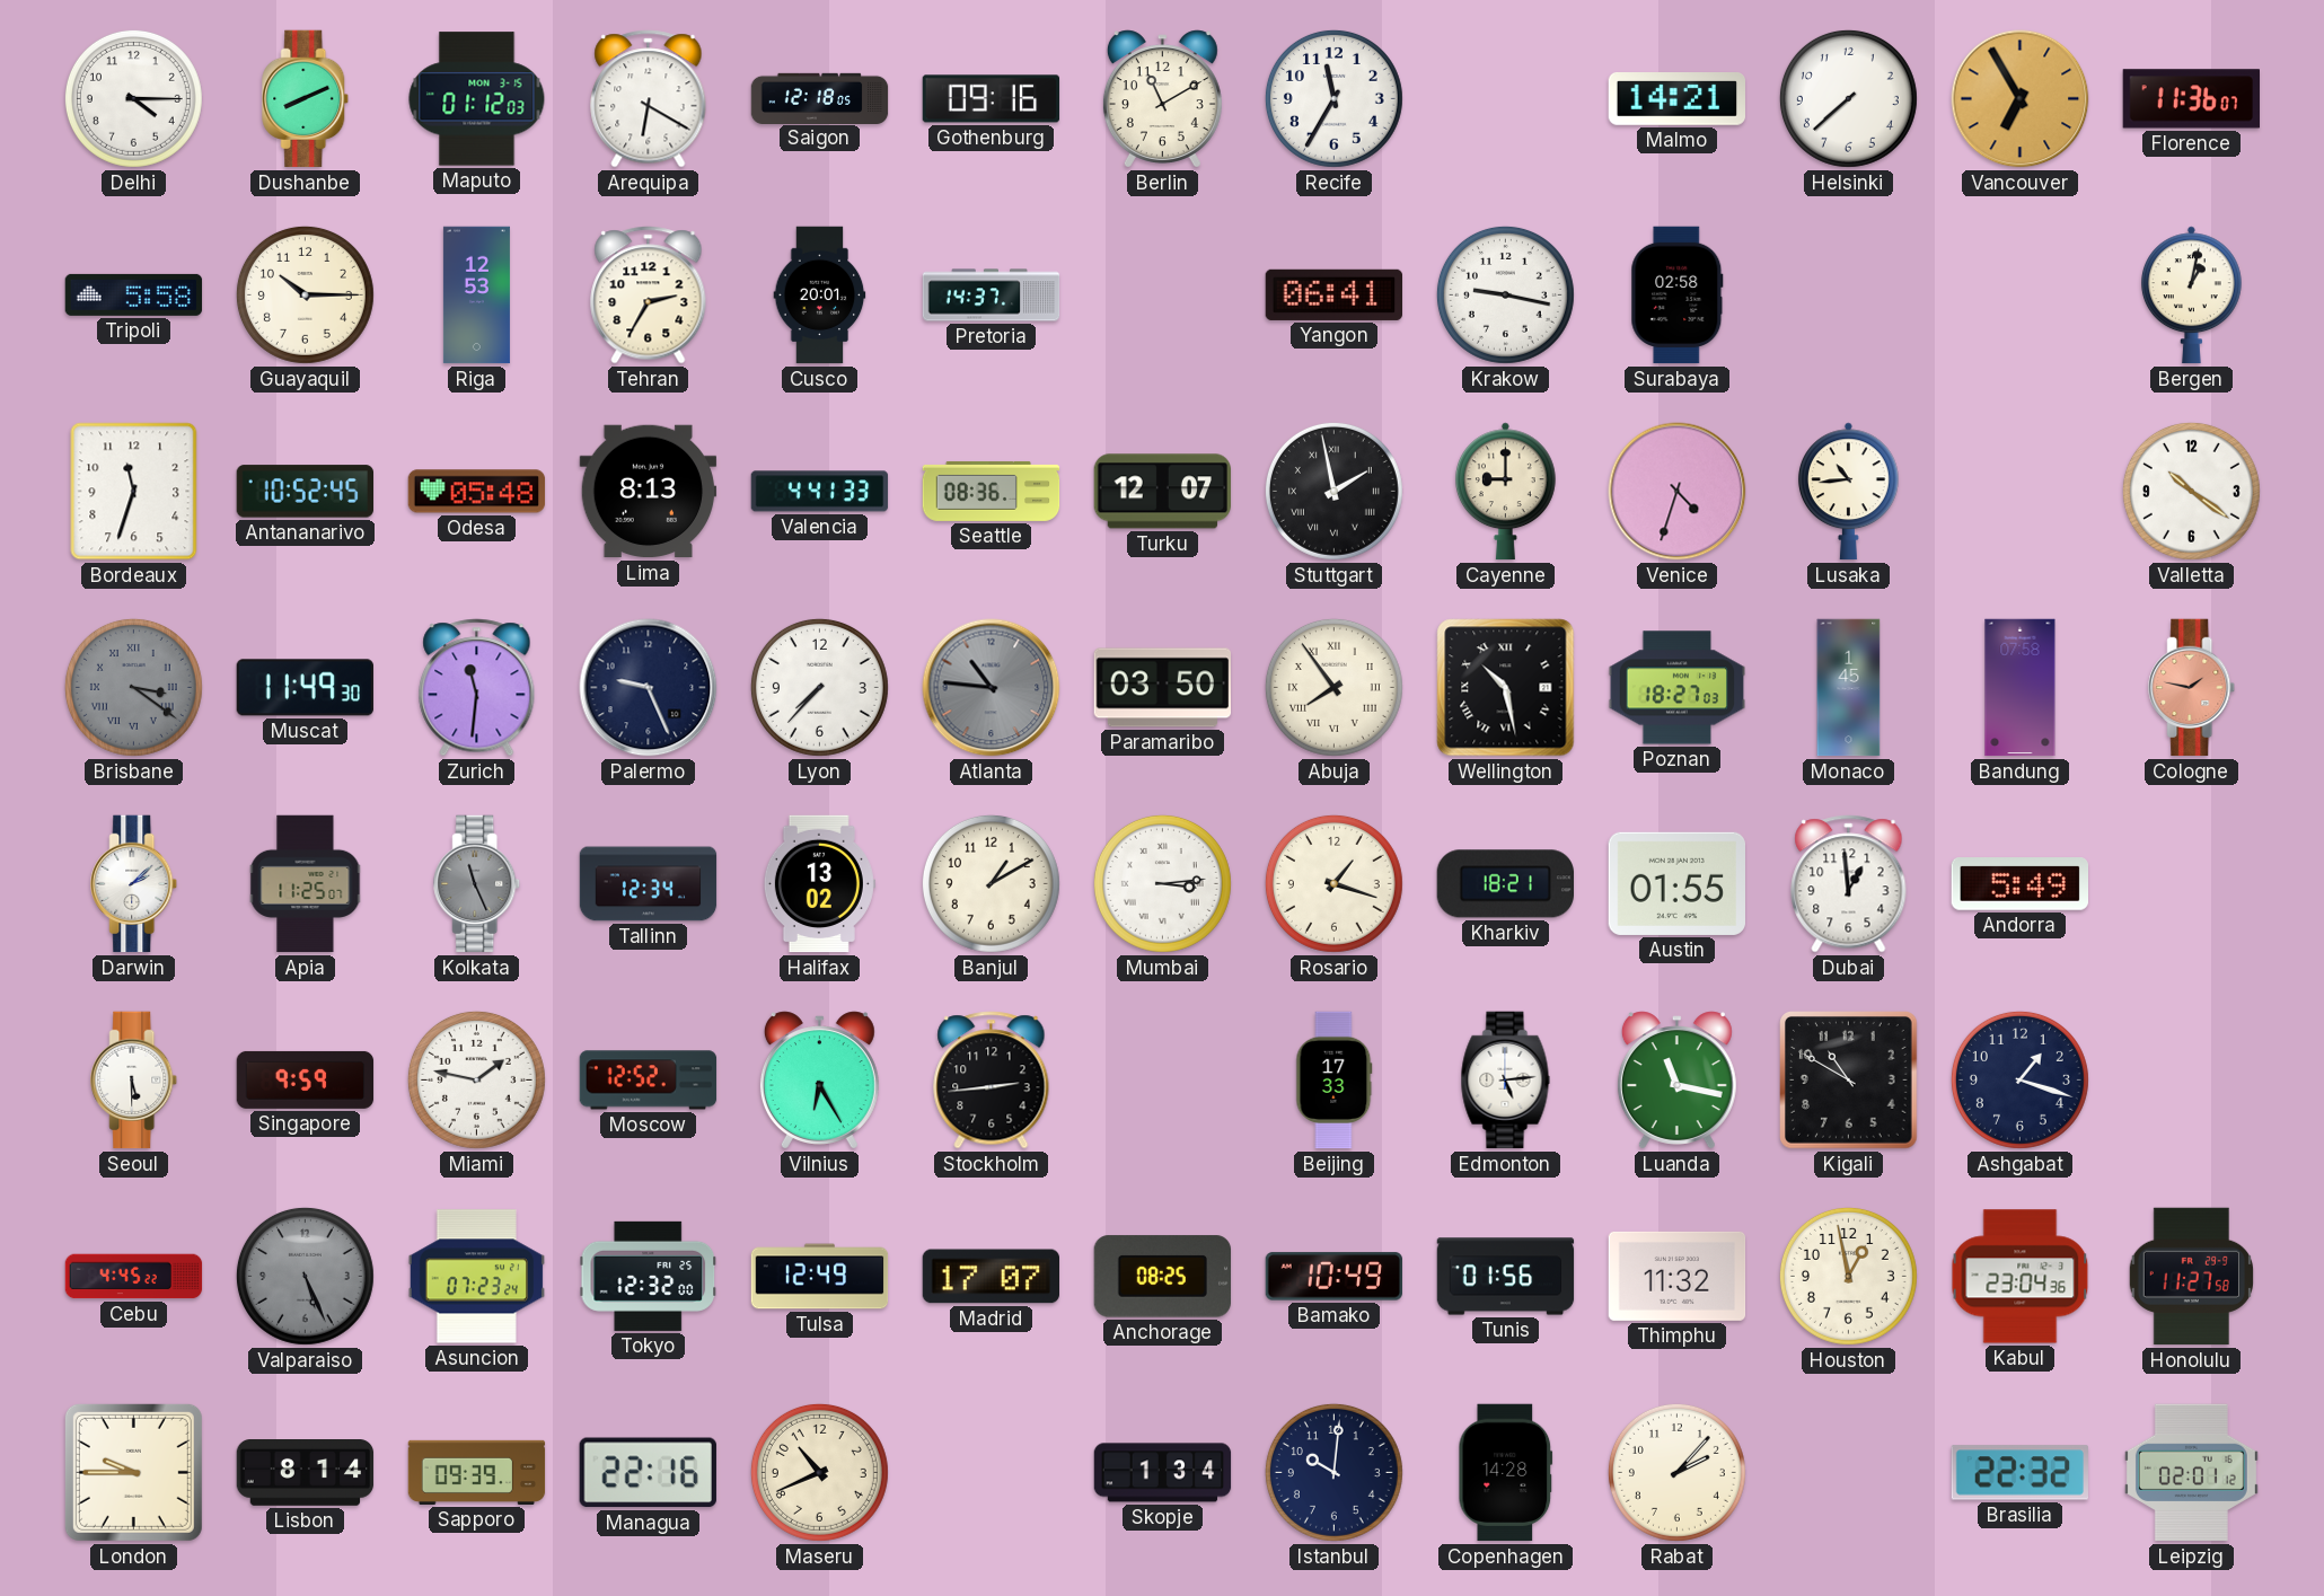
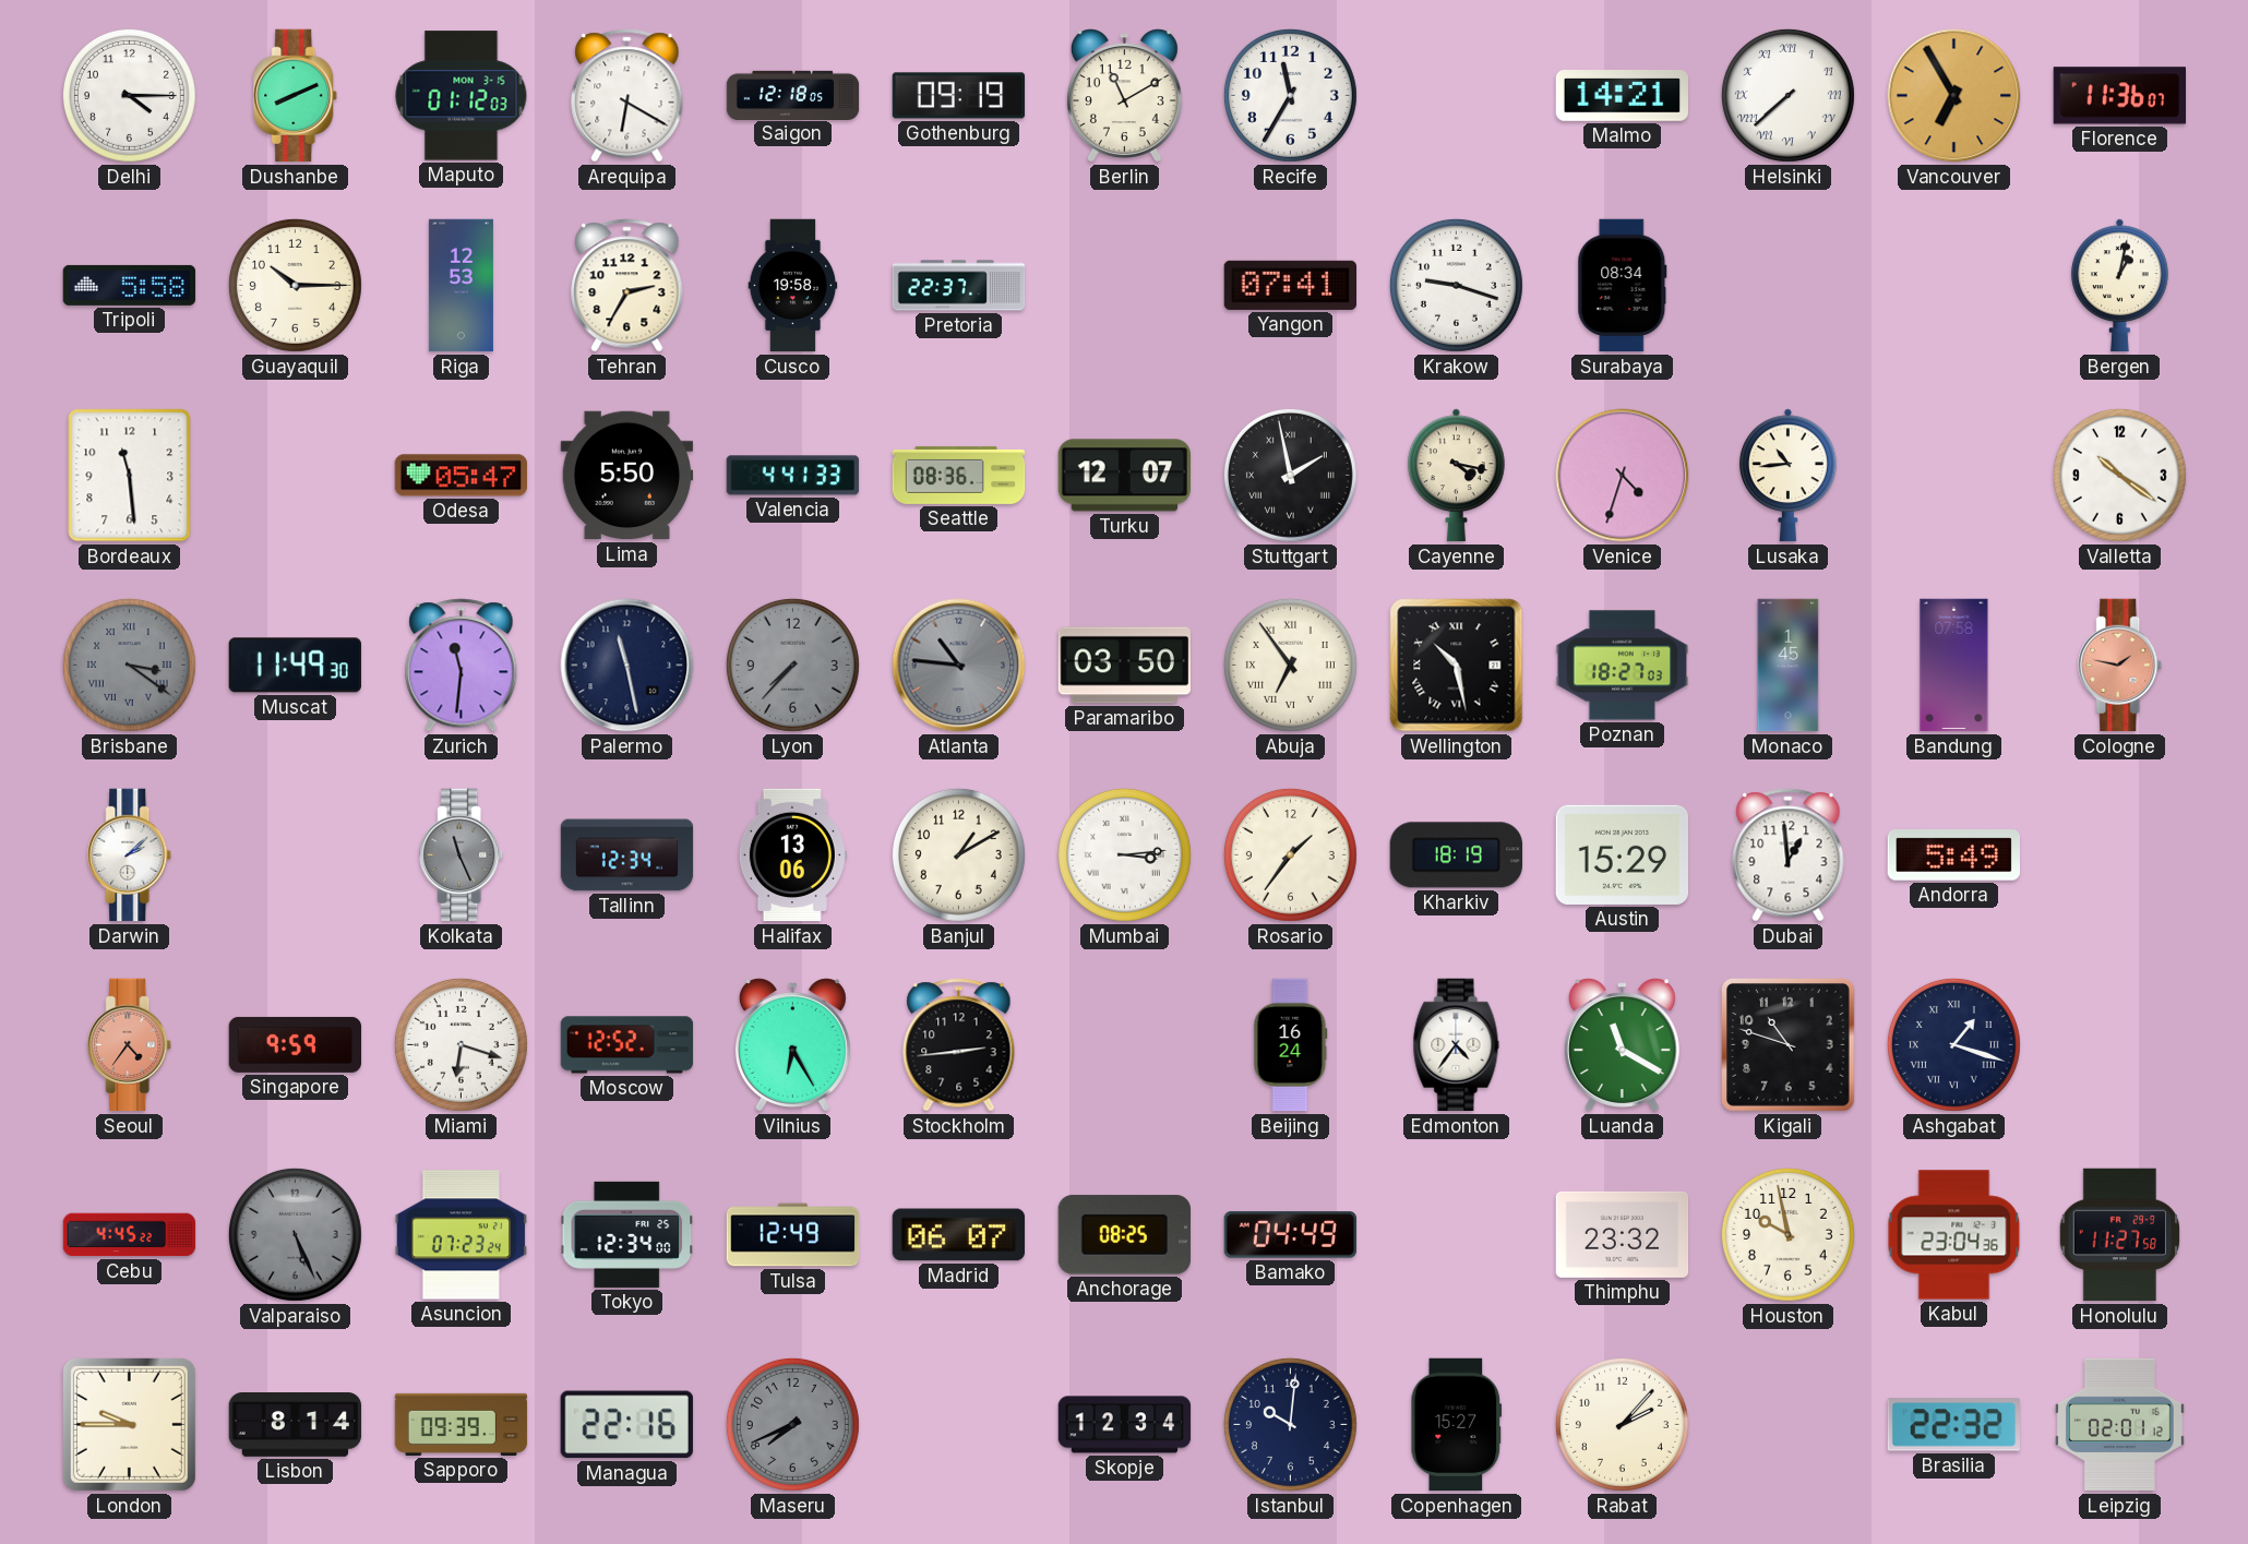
Gothenburg: 09:16 -> 09:19
Helsinki numerals: Arabic -> Roman
Cusco: 20:01 -> 19:58
Pretoria: 14:37 -> 22:37
Yangon: 06:41 -> 07:41
Krakow: 9:17 -> 9:18
Surabaya: 02:58 -> 08:34
Bordeaux: 11:33 -> 11:29
Antananarivo: 10:52 -> none
Odesa: 05:48 -> 05:47
Lima: 8:13 -> 5:50
Cayenne: 9:00 -> 4:17
Palermo: 9:26 -> 11:28
Lyon dial: white -> grey
Abuja: 7:54 -> 6:54
Apia: 11:25 -> none
Halifax: 13:02 -> 13:06
Rosario: 1:18 -> 1:36
Kharkiv: 18:21 -> 18:19
Austin: 01:55 -> 15:29
Seoul: 5:30 -> 4:36
Seoul dial: white -> salmon
Miami: 1:47 -> 6:18
Beijing: 17:33 -> 16:24
Edmonton: 5:14 -> 4:36
Luanda: 11:17 -> 11:20
Kigali: 10:50 -> 10:48
Ashgabat numerals: Arabic -> Roman
Tokyo: 12:32 -> 12:34
Madrid: 17:07 -> 06:07
Bamako: 10:49 -> 04:49
Tunis: 01:56 -> none
Thimphu: 11:32 -> 23:32
Houston: 12:58 -> 9:58
Maseru: 10:41 -> 7:41
Maseru dial: cream -> grey
Skopje: 1:34 -> 12:34
Copenhagen: 14:28 -> 15:27
